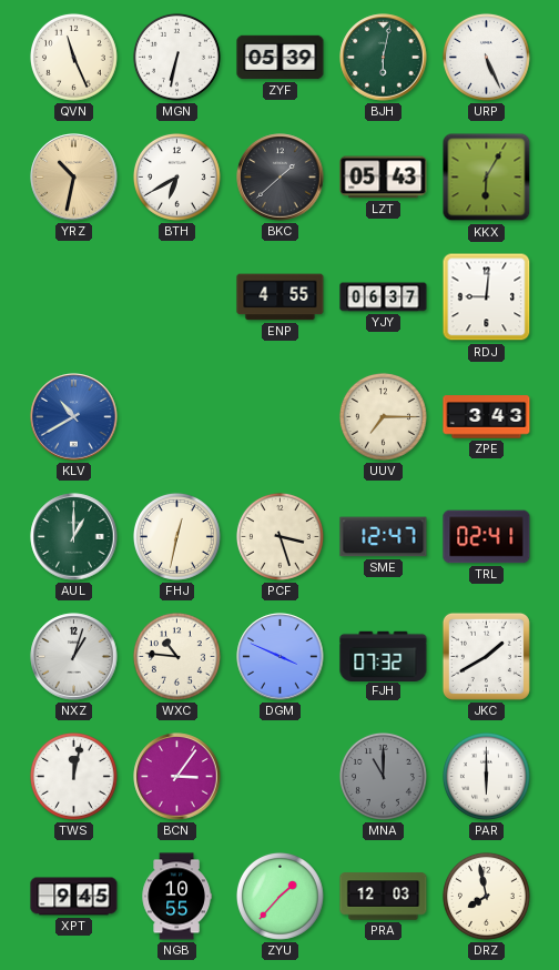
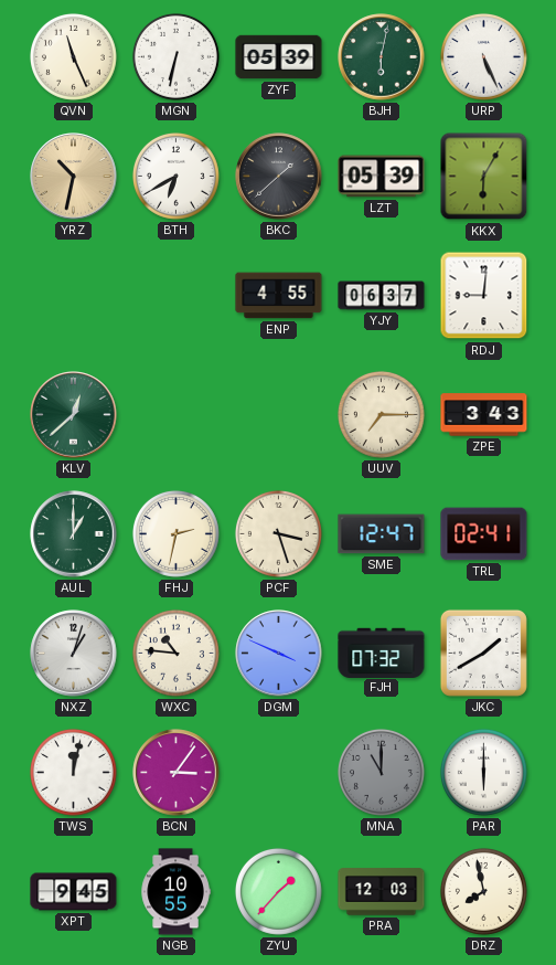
LZT: 05:43 -> 05:39
KLV: 10:40 -> 12:38
KLV dial: blue -> green
FHJ: 12:32 -> 2:32
